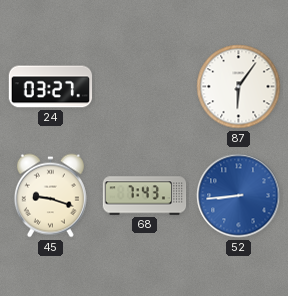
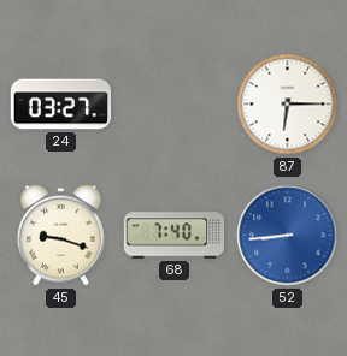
87: 6:06 -> 6:15
68: 7:43 -> 7:40
